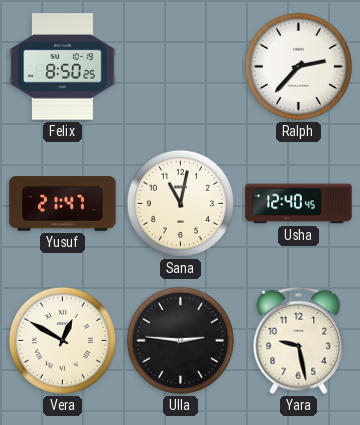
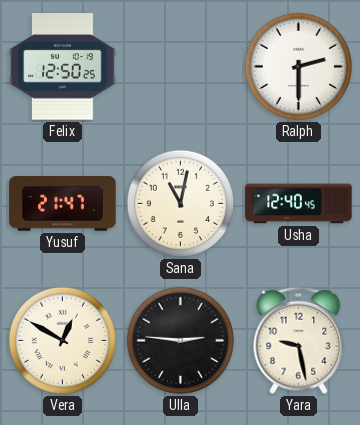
Felix: 8:50 -> 12:50
Ralph: 2:37 -> 2:30
